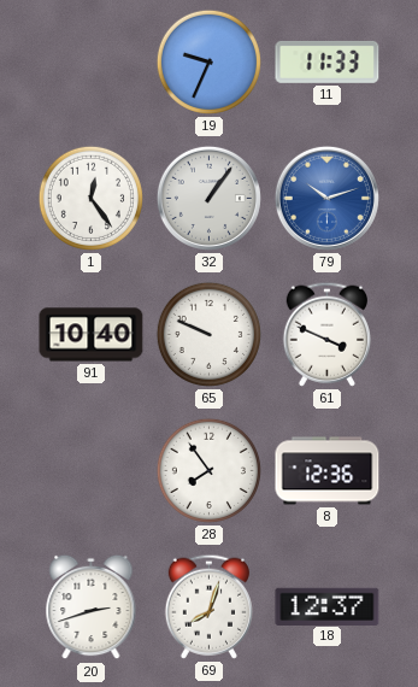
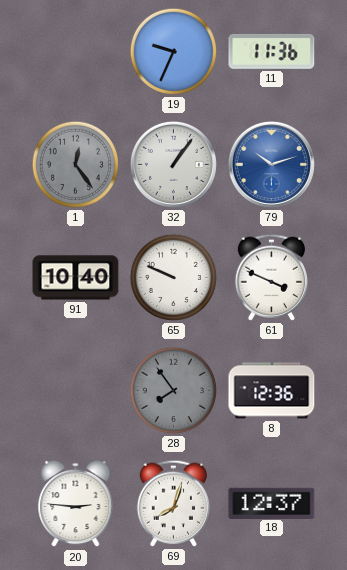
11: 11:33 -> 11:36
1 dial: white -> grey
28 dial: white -> grey
20: 2:42 -> 2:46
